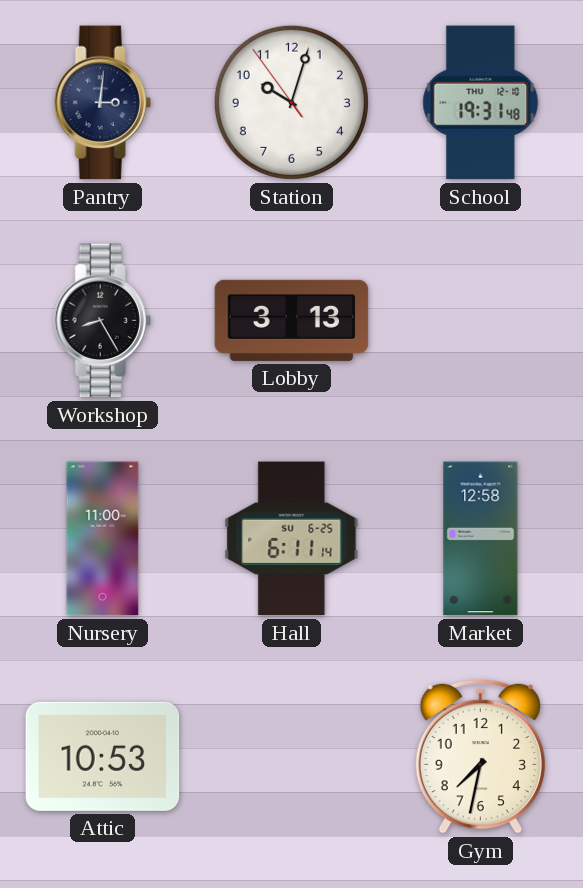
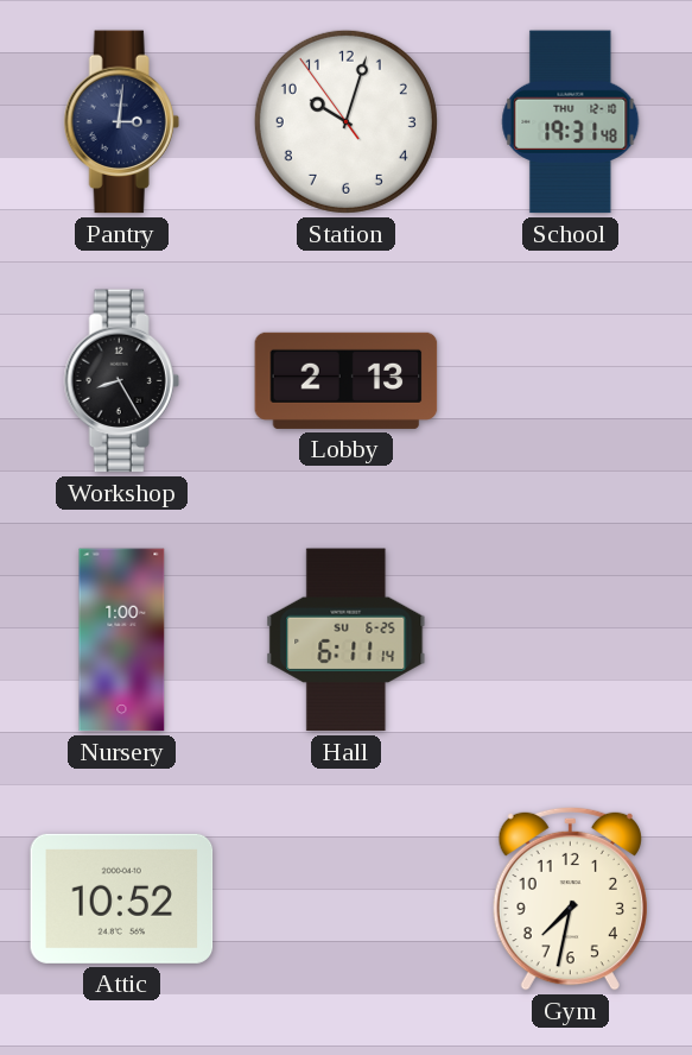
Lobby: 3:13 -> 2:13
Nursery: 11:00 -> 1:00
Market: 12:58 -> none
Attic: 10:53 -> 10:52
